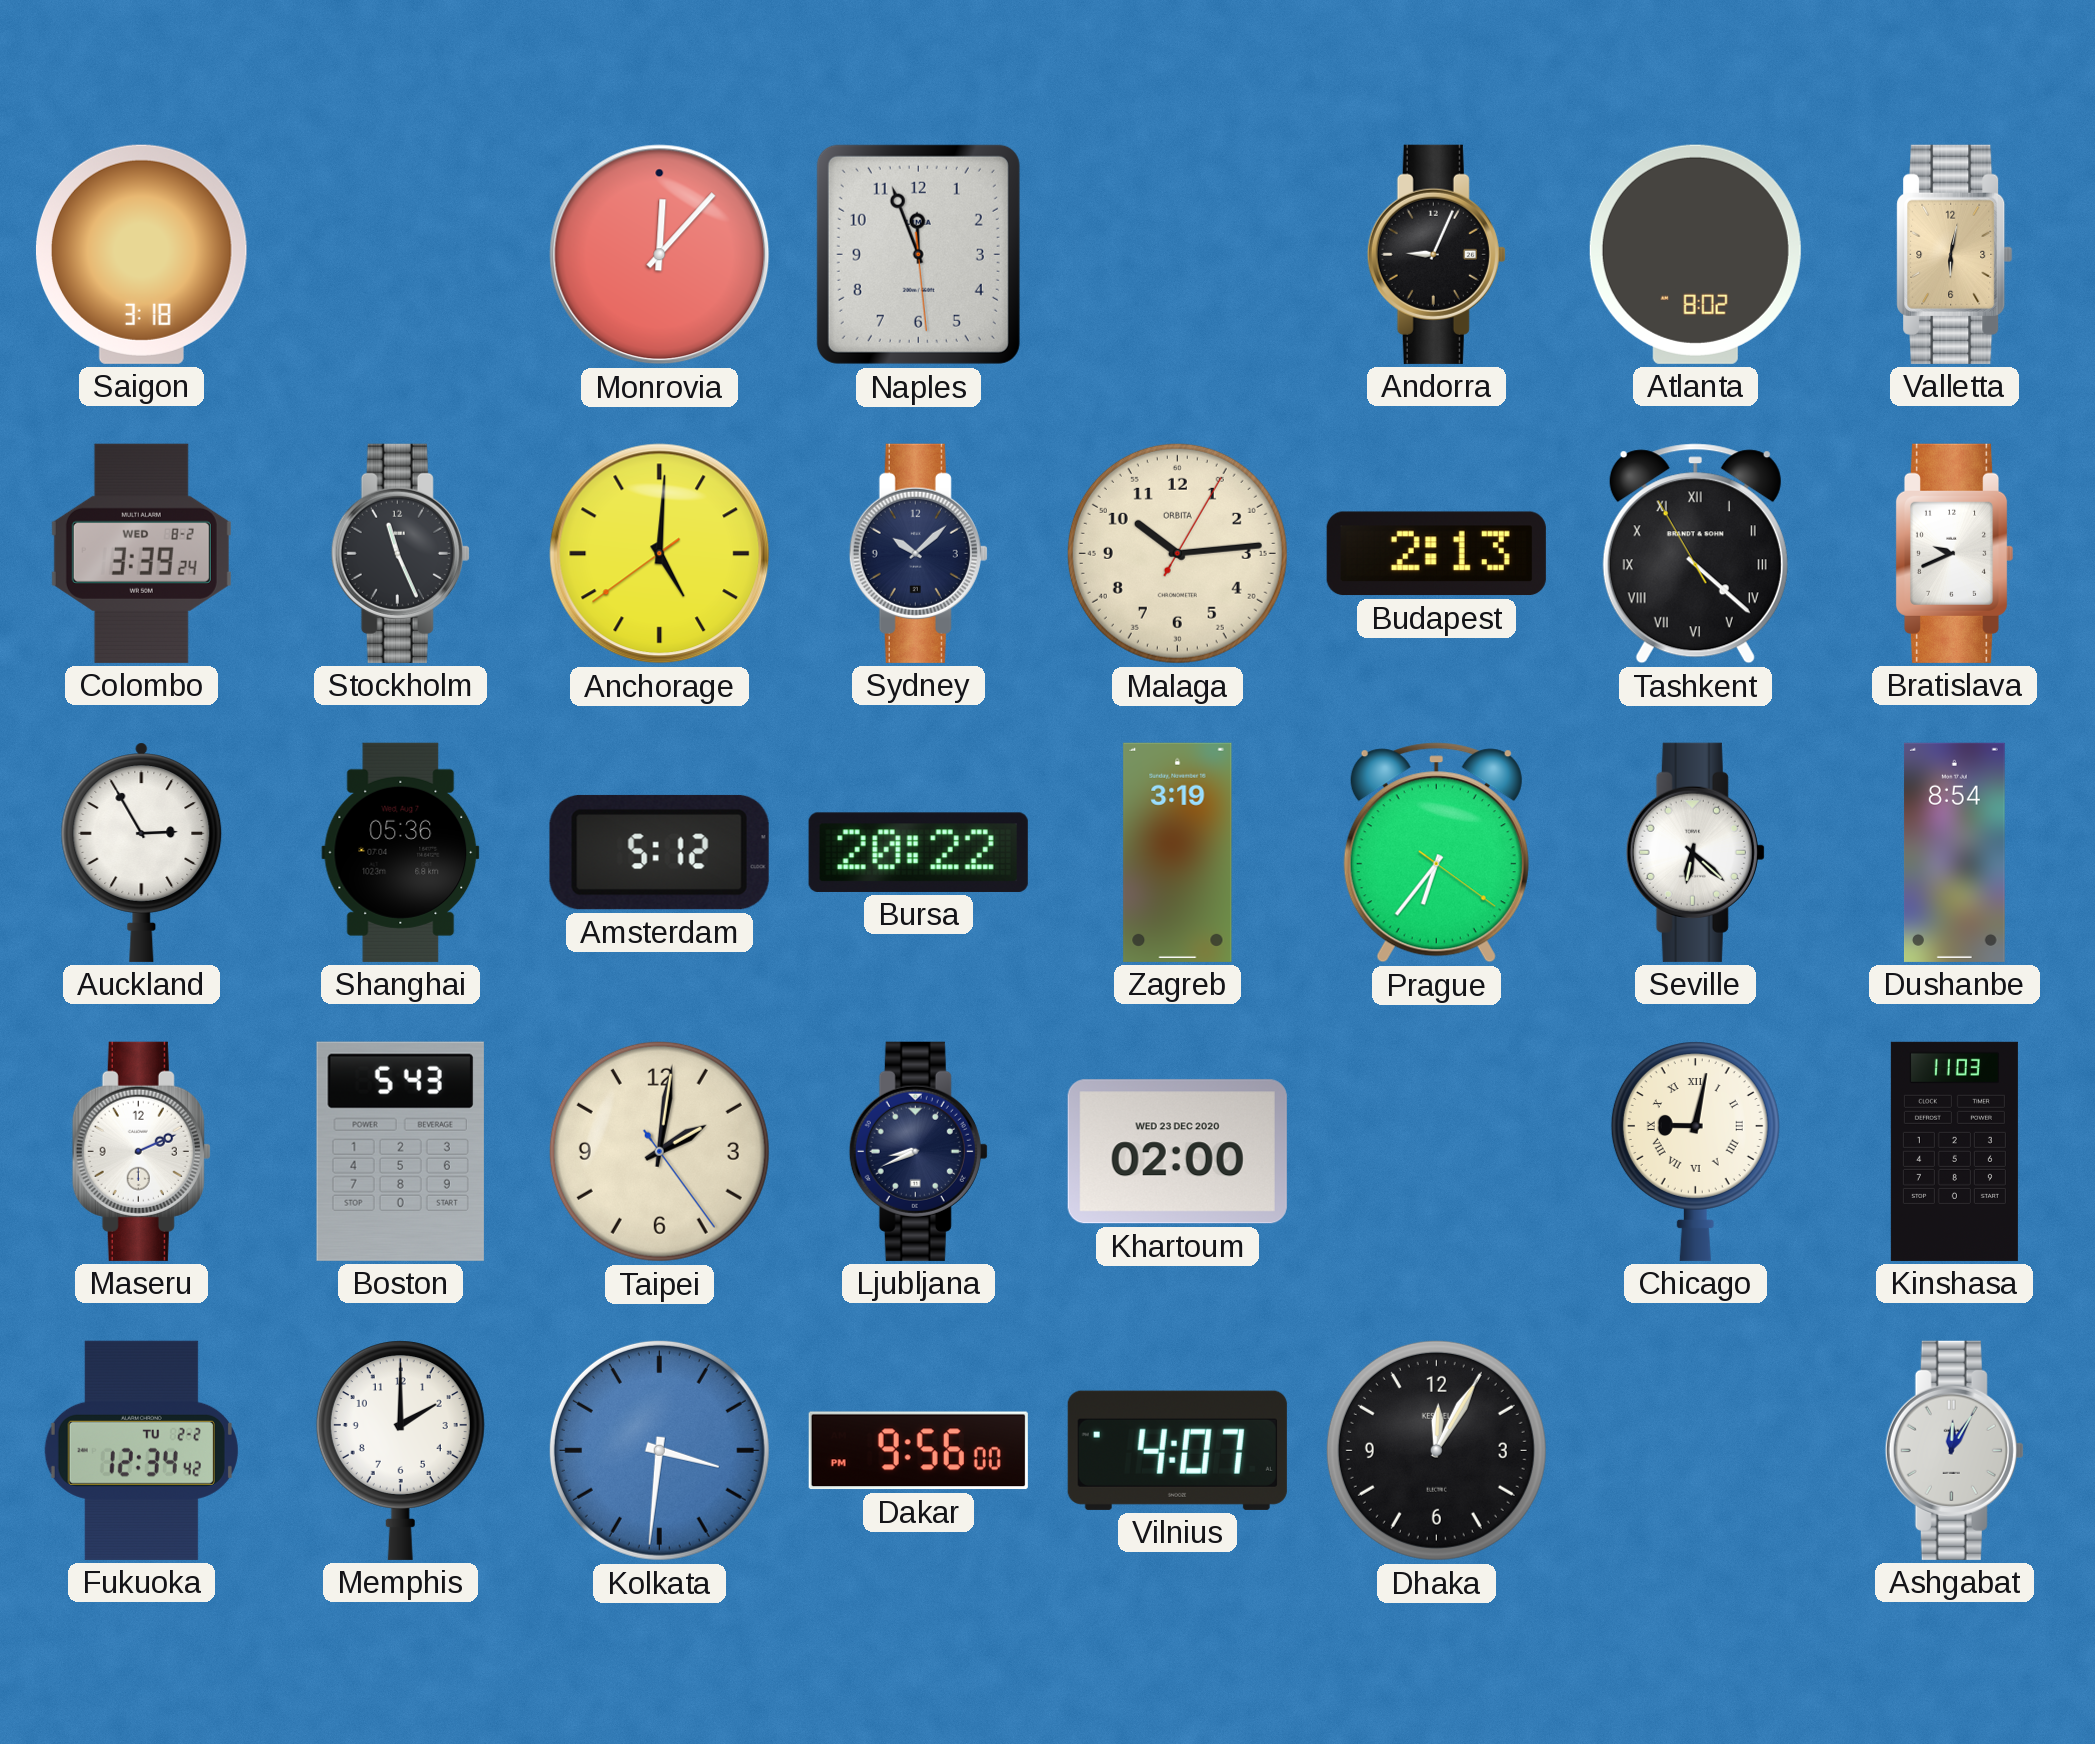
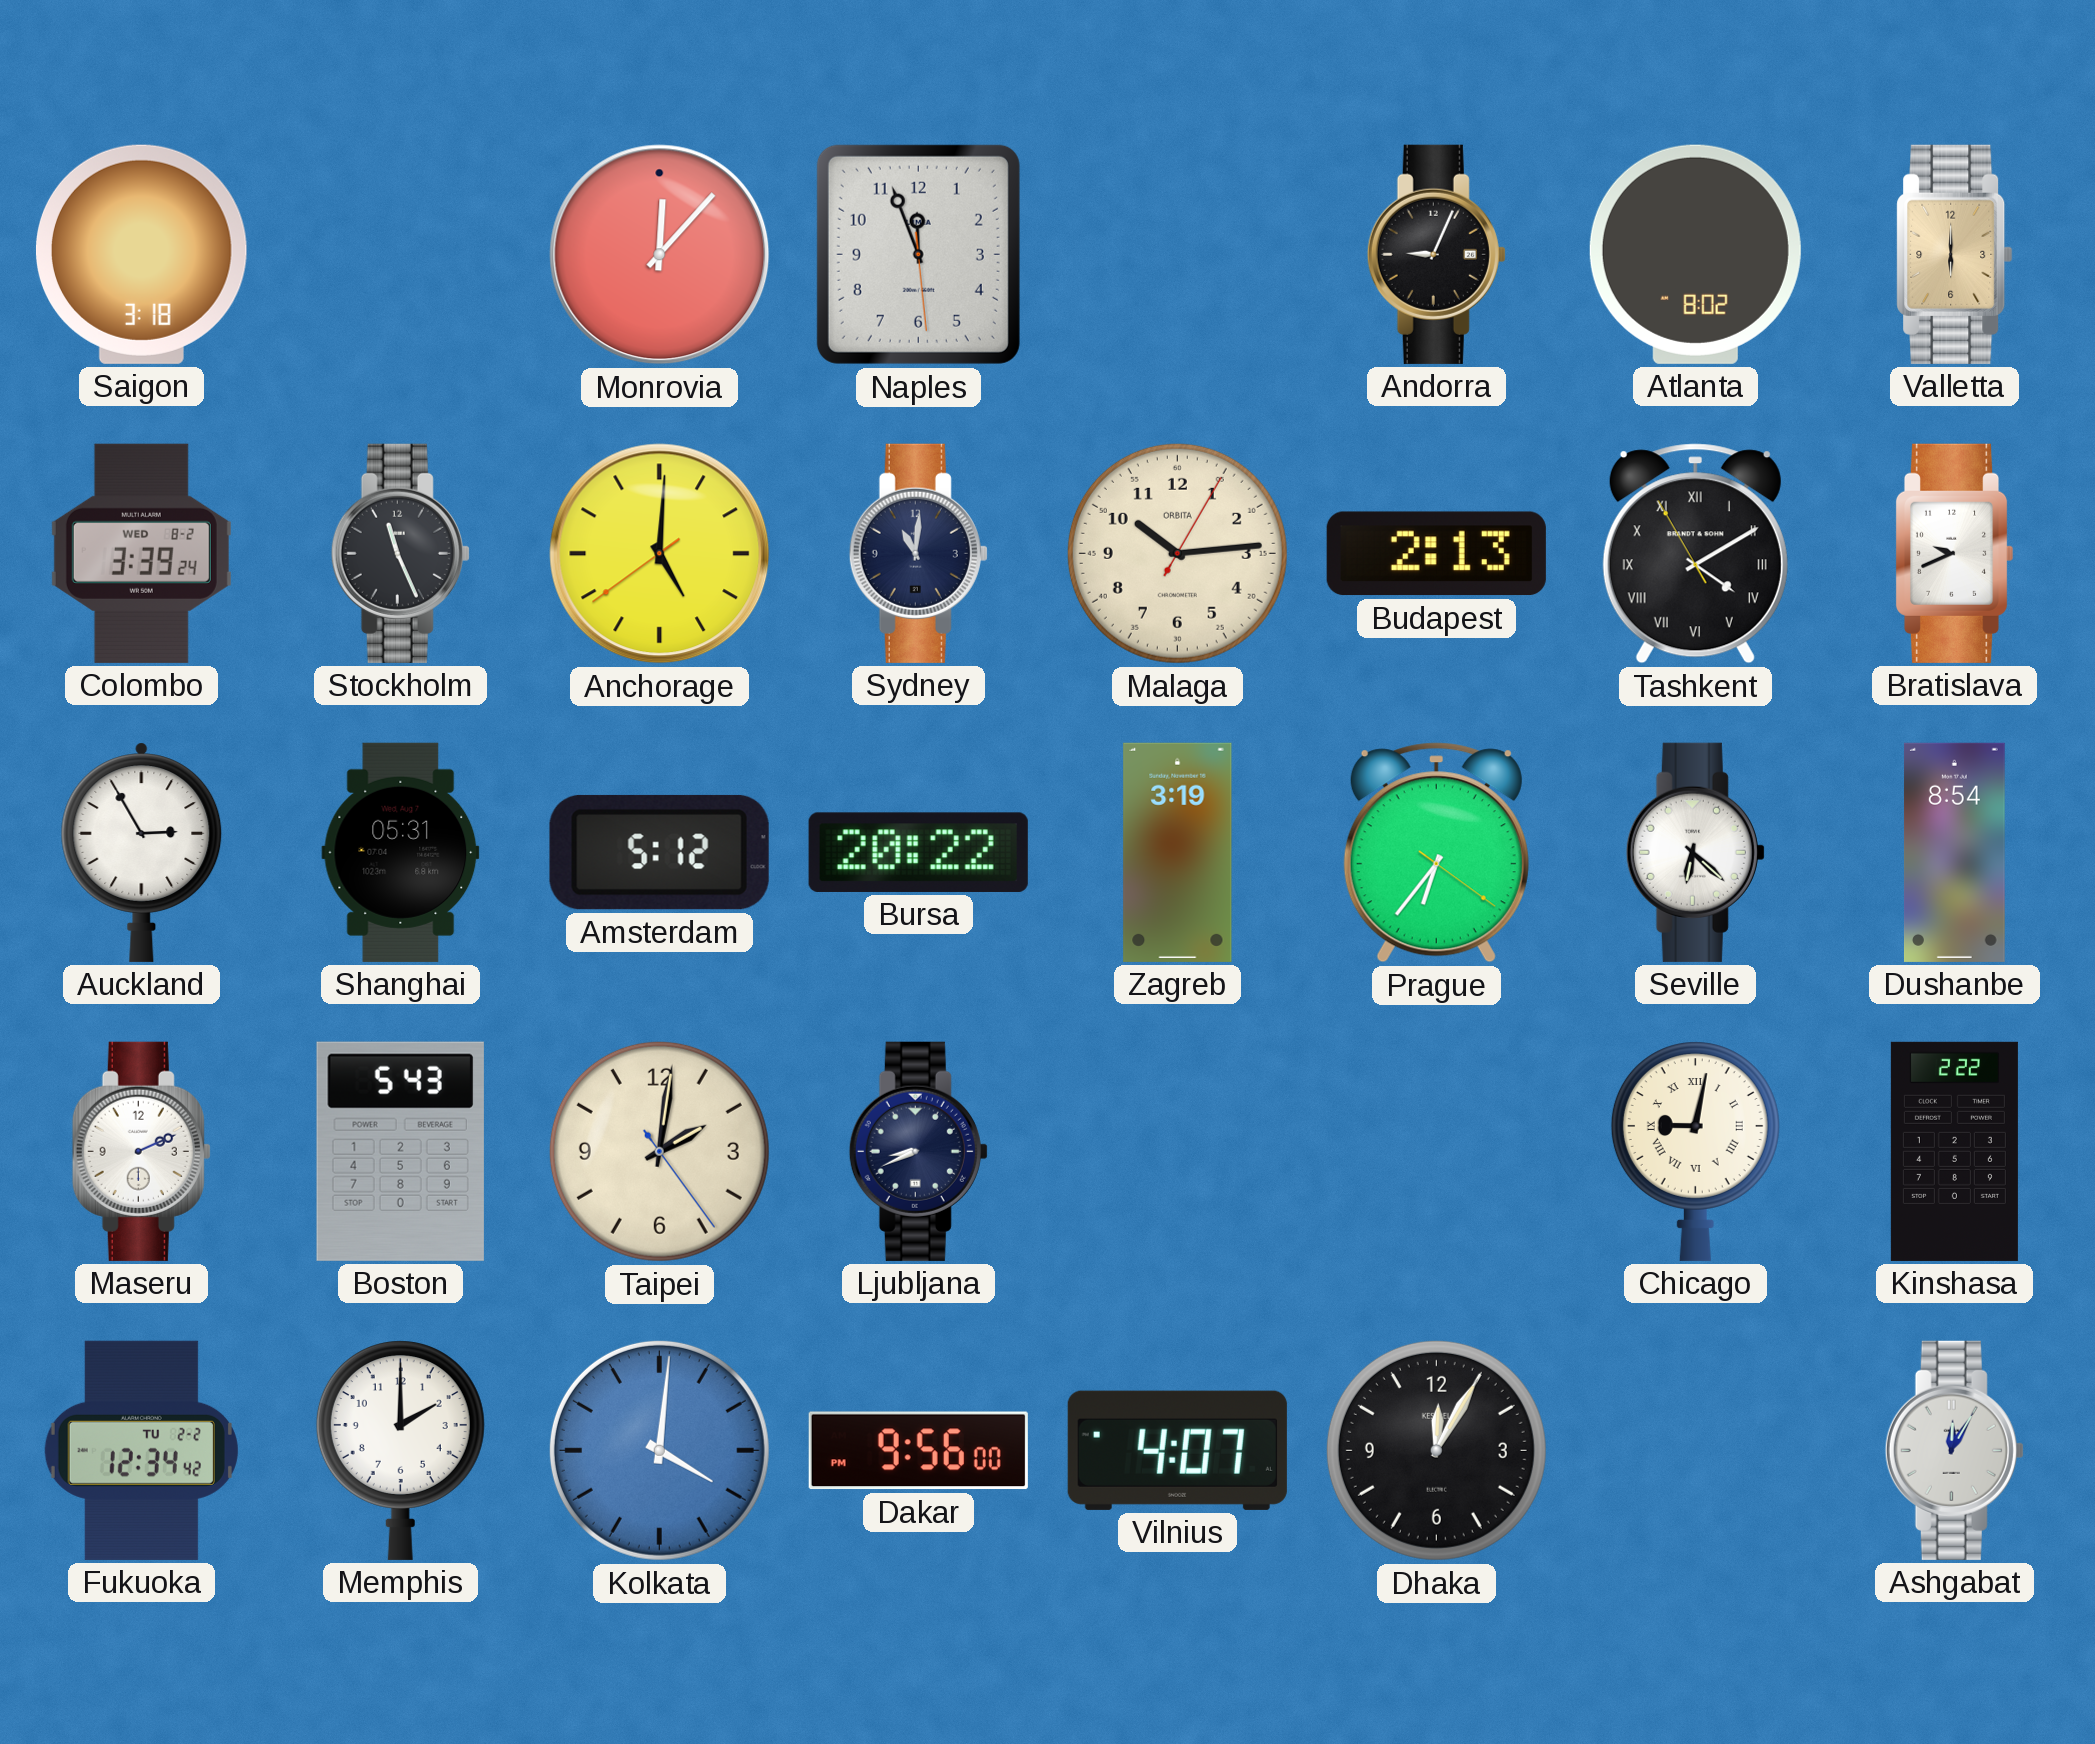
Valletta: 6:02 -> 6:00
Sydney: 10:08 -> 11:01
Tashkent: 4:21 -> 4:09
Shanghai: 05:36 -> 05:31
Khartoum: 02:00 -> none
Kinshasa: 11:03 -> 2:22
Kolkata: 3:31 -> 4:01
